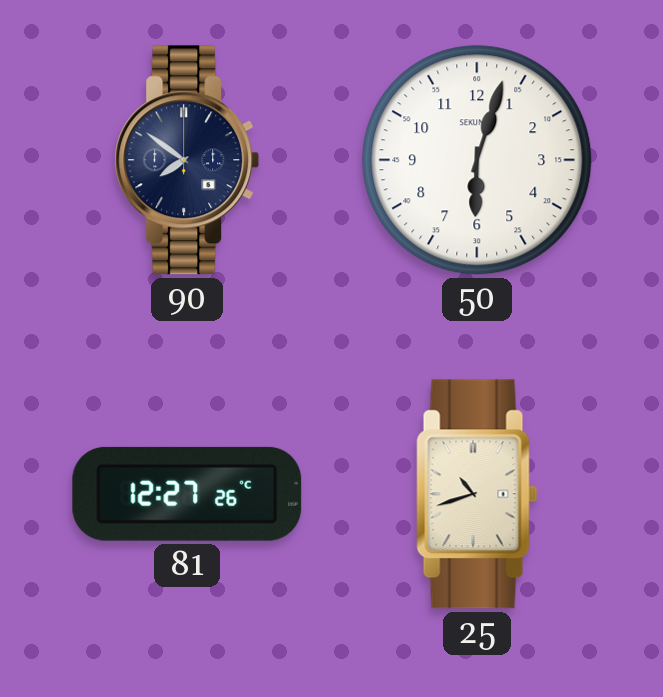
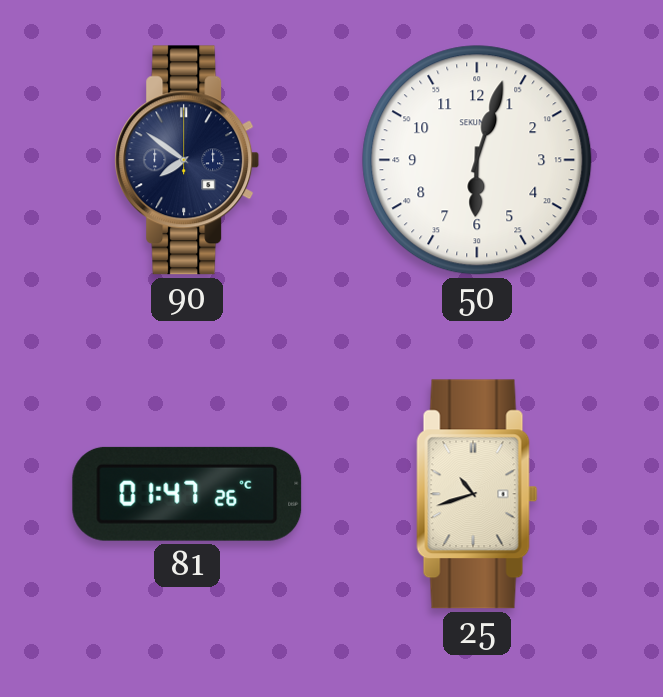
81: 12:27 -> 01:47
